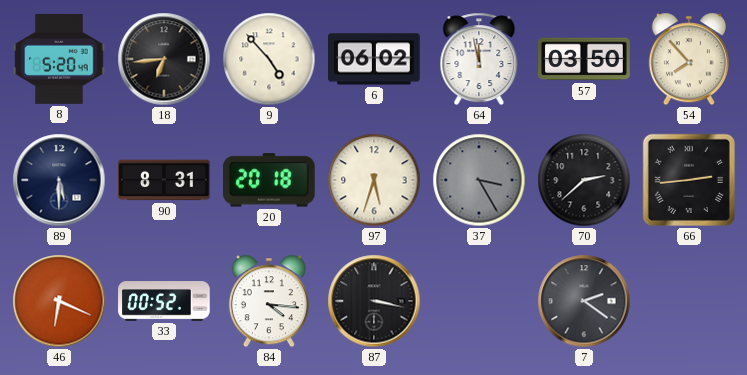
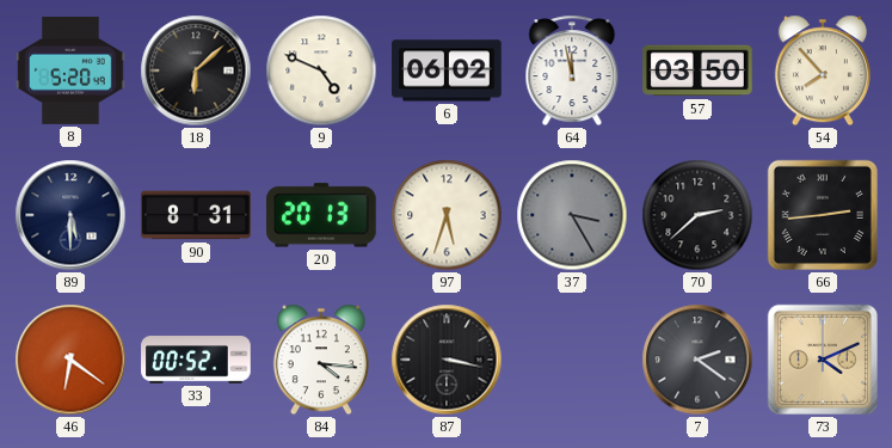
18: 6:44 -> 6:08
9: 4:53 -> 4:49
20: 20:18 -> 20:13
46: 6:19 -> 6:21
73: none -> 4:11
